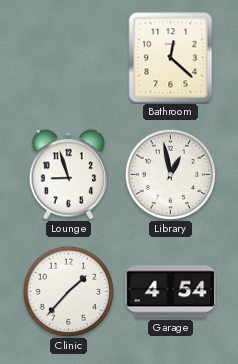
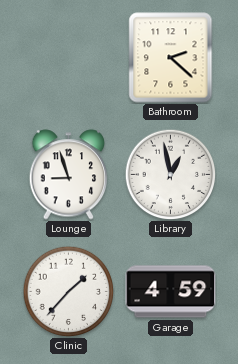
Bathroom: 12:22 -> 2:22
Garage: 4:54 -> 4:59
